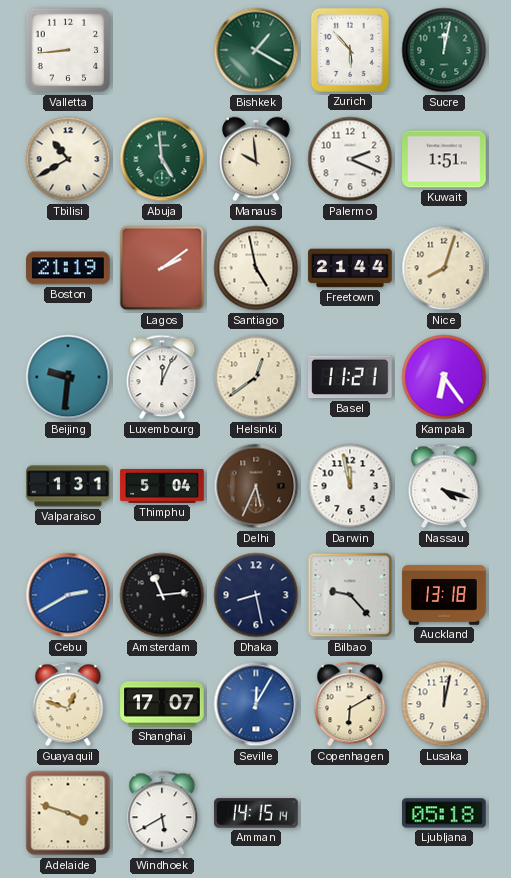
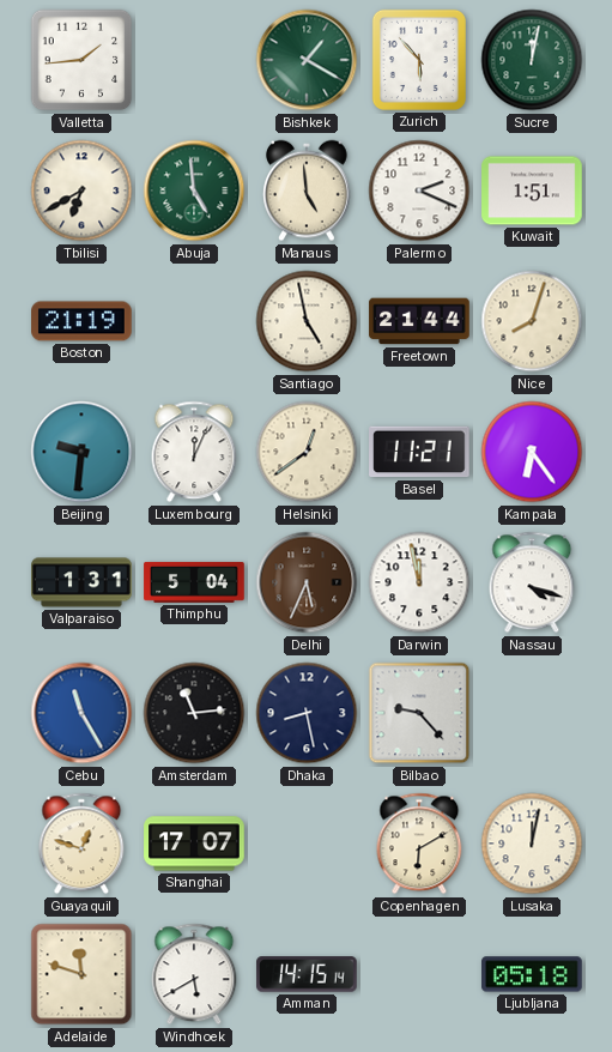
Valletta: 8:44 -> 1:44
Tbilisi: 10:40 -> 6:40
Manaus: 9:59 -> 4:59
Lagos: 2:09 -> none
Cebu: 2:40 -> 11:25
Auckland: 13:18 -> none
Seville: 12:05 -> none
Adelaide: 3:48 -> 11:48
